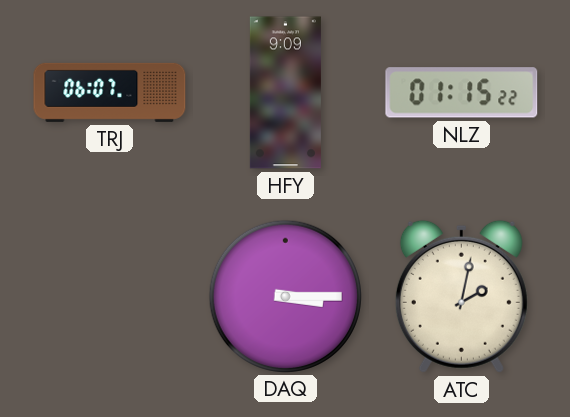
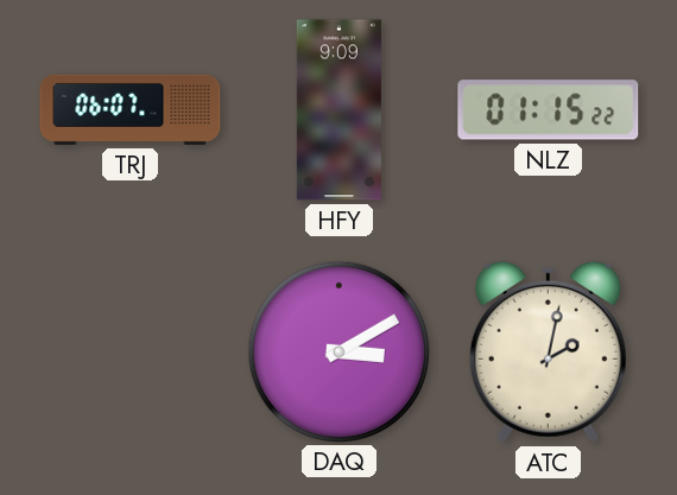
DAQ: 3:15 -> 3:10
